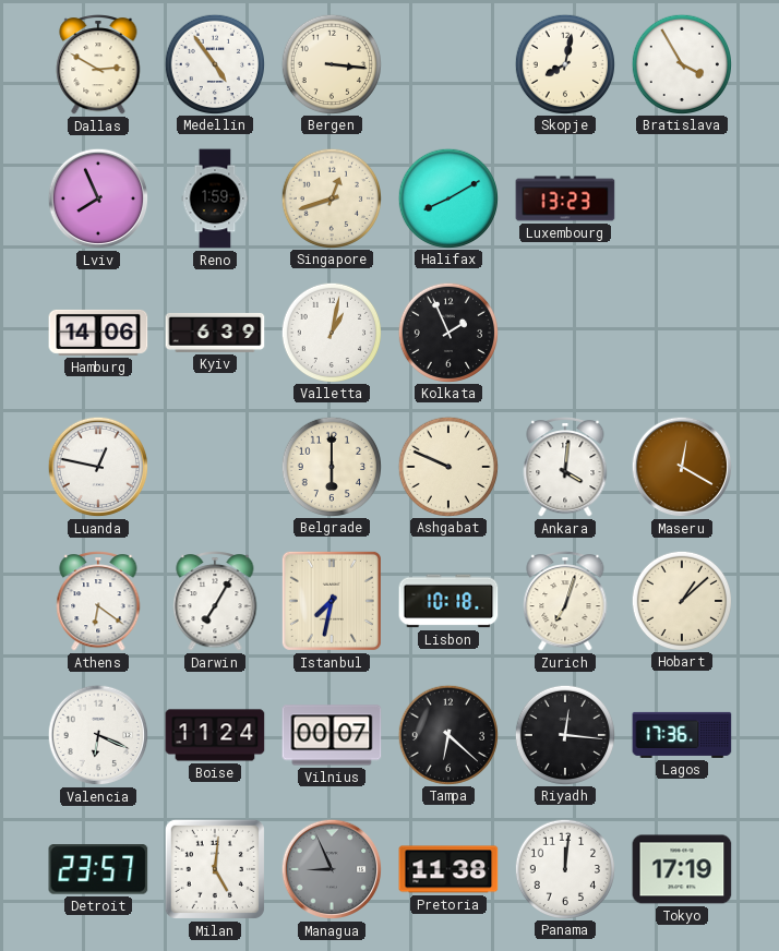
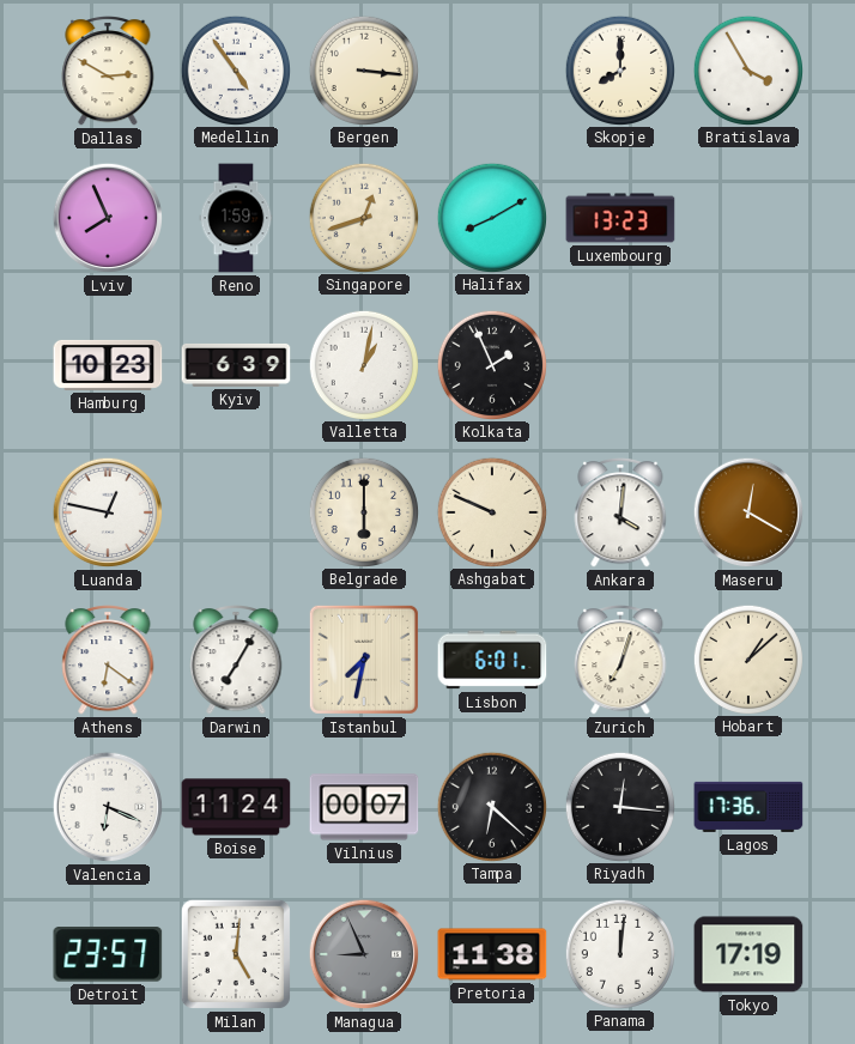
Skopje: 8:02 -> 8:00
Hamburg: 14:06 -> 10:23
Lisbon: 10:18 -> 6:01
